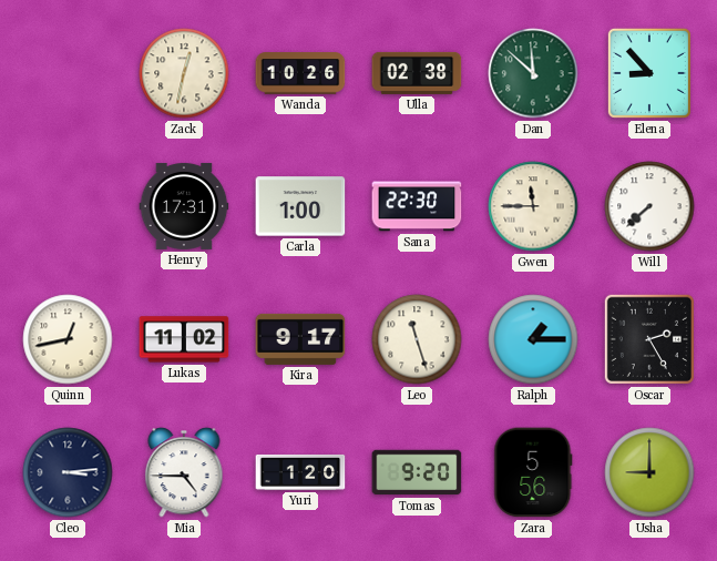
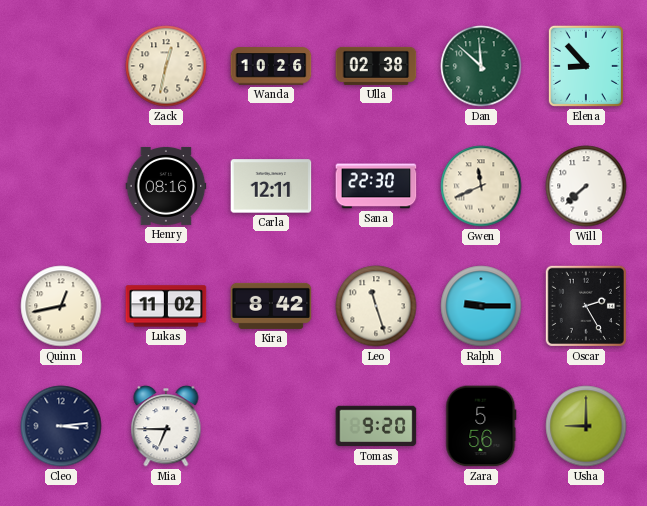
Henry: 17:31 -> 08:16
Carla: 1:00 -> 12:11
Gwen: 11:45 -> 11:41
Kira: 9:17 -> 8:42
Ralph: 1:15 -> 9:15
Mia: 4:45 -> 6:45
Yuri: 1:20 -> none
